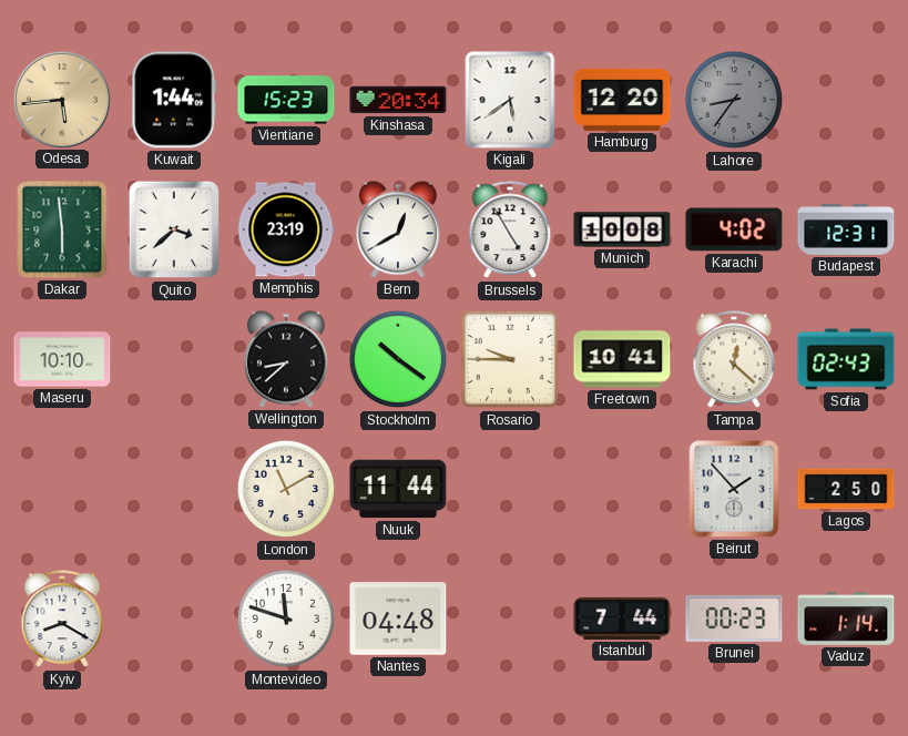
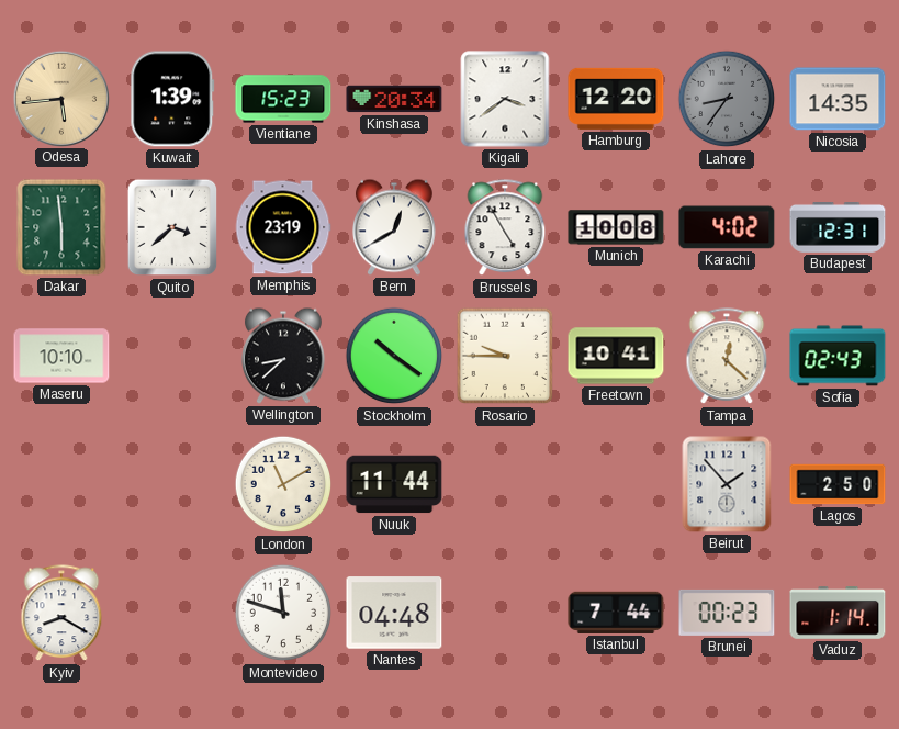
Kuwait: 1:44 -> 1:39
Kigali: 5:39 -> 3:39
Nicosia: none -> 14:35
